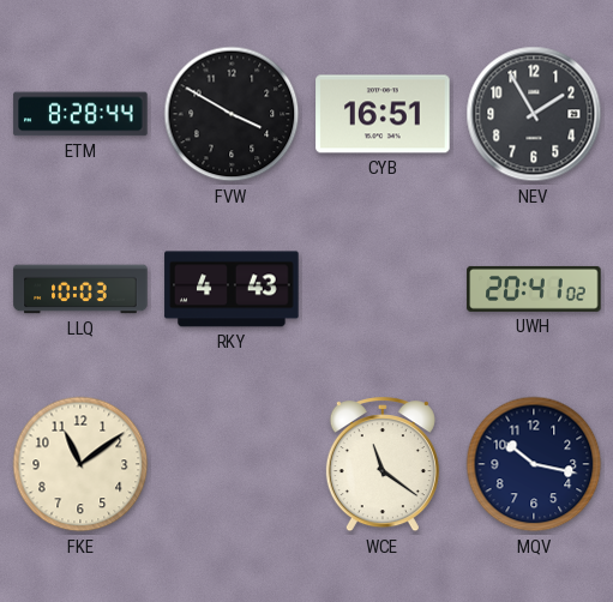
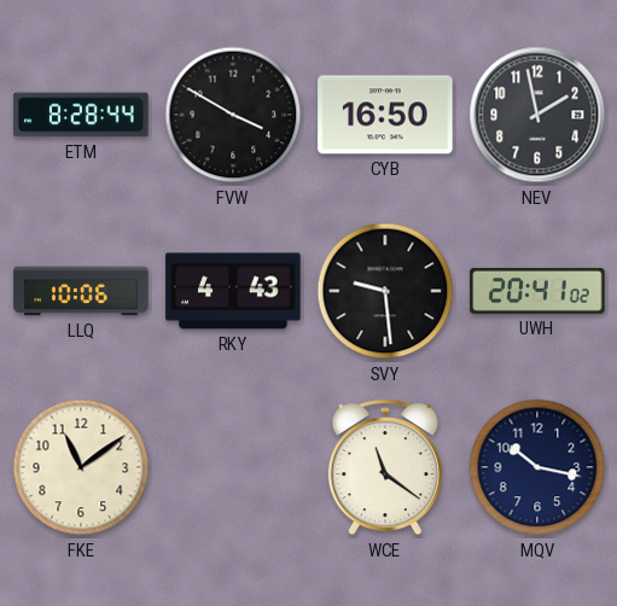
CYB: 16:51 -> 16:50
NEV: 1:55 -> 1:58
LLQ: 10:03 -> 10:06
SVY: none -> 9:29
